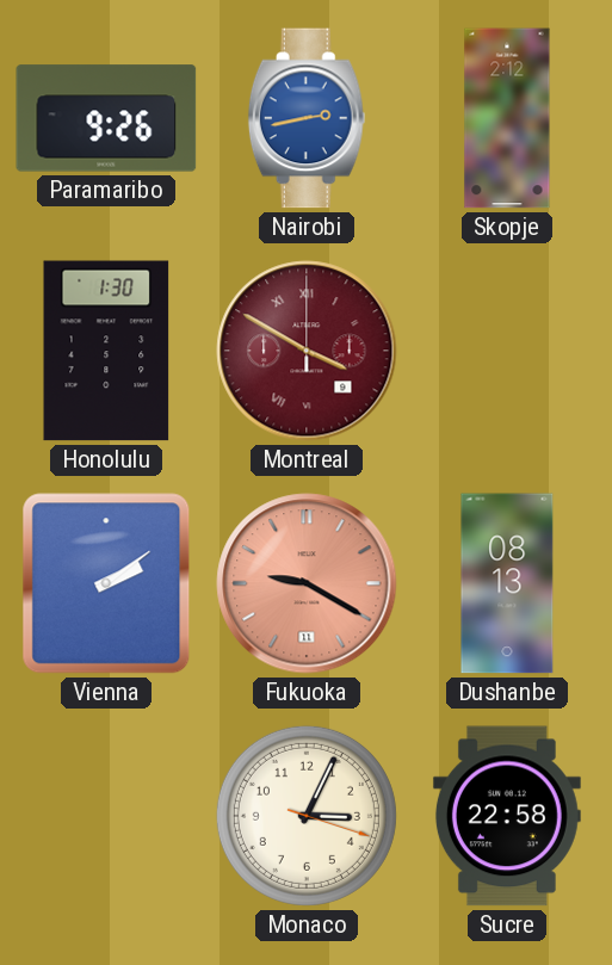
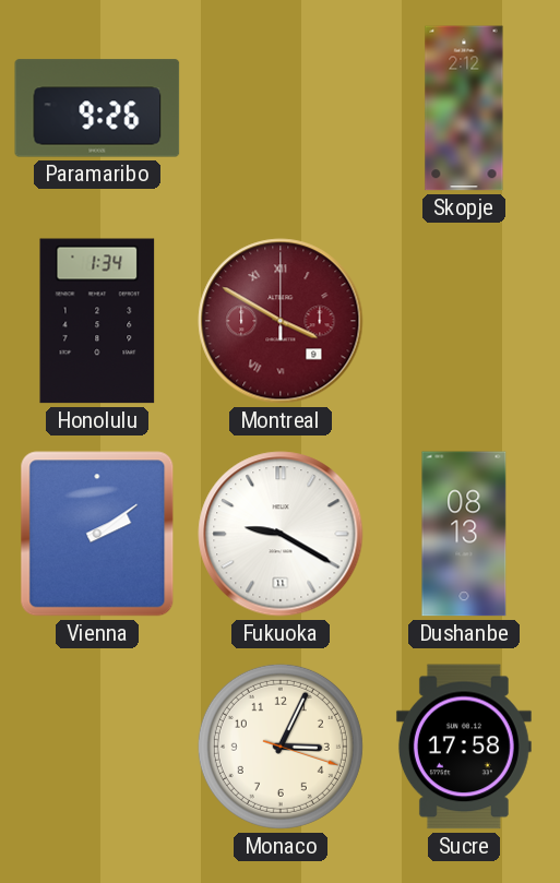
Nairobi: 2:43 -> none
Honolulu: 1:30 -> 1:34
Fukuoka dial: salmon -> white
Sucre: 22:58 -> 17:58
